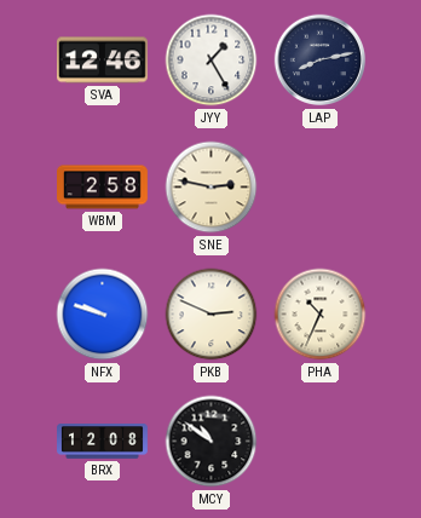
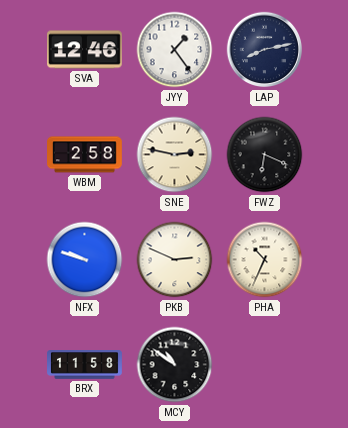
JYY: 1:25 -> 1:24
FWZ: none -> 6:19
BRX: 12:08 -> 11:58
